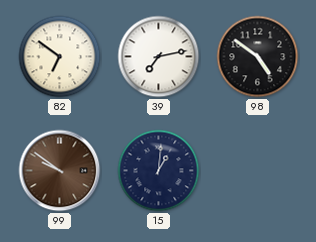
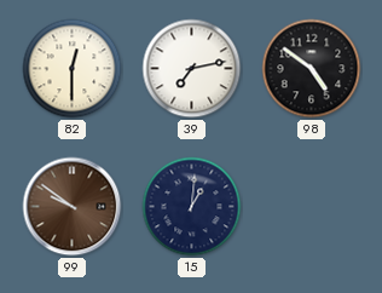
82: 6:51 -> 12:30
